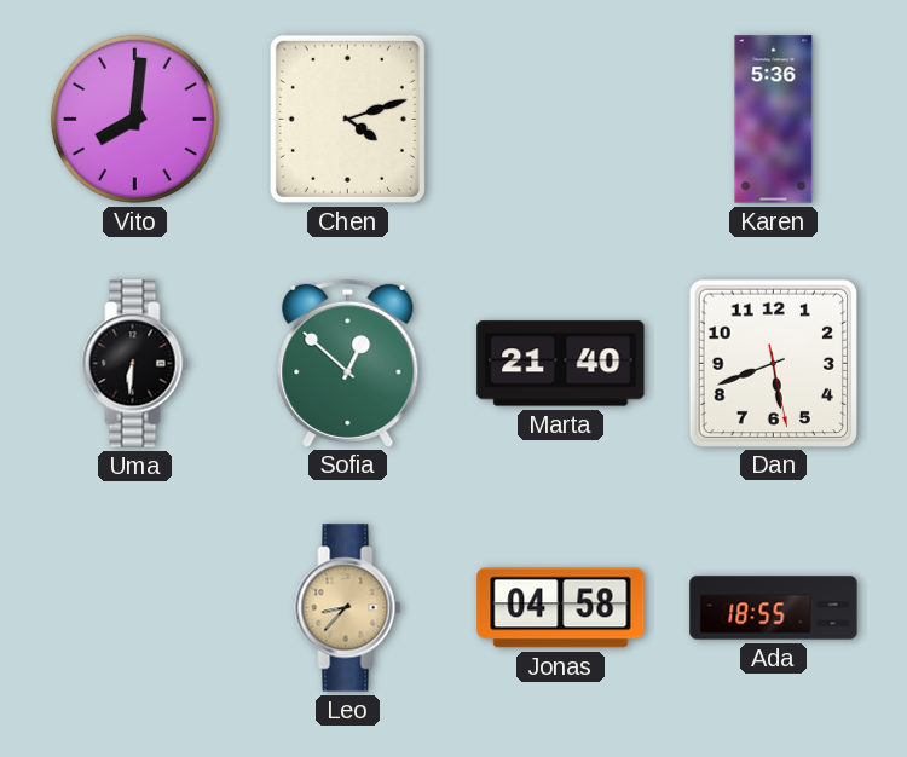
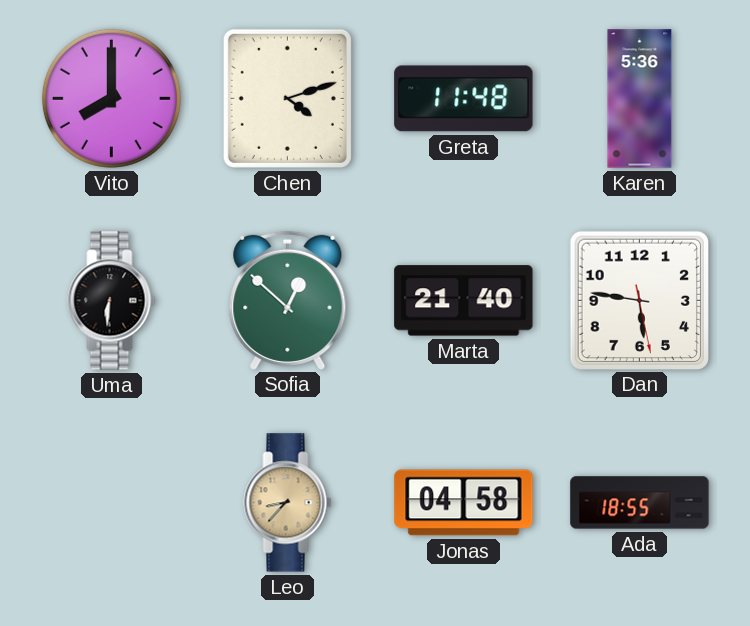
Vito: 8:01 -> 8:00
Greta: none -> 11:48
Dan: 5:41 -> 5:46
